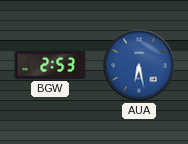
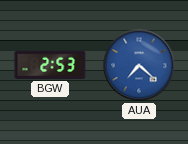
AUA: 6:28 -> 7:22
